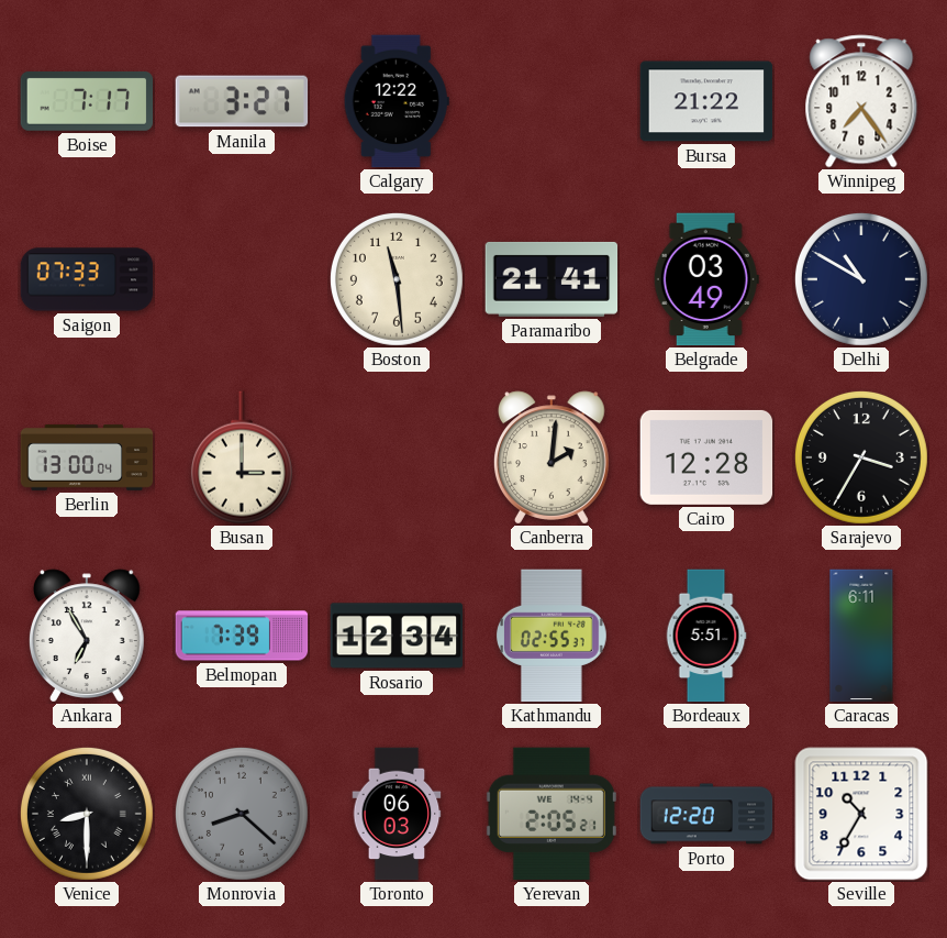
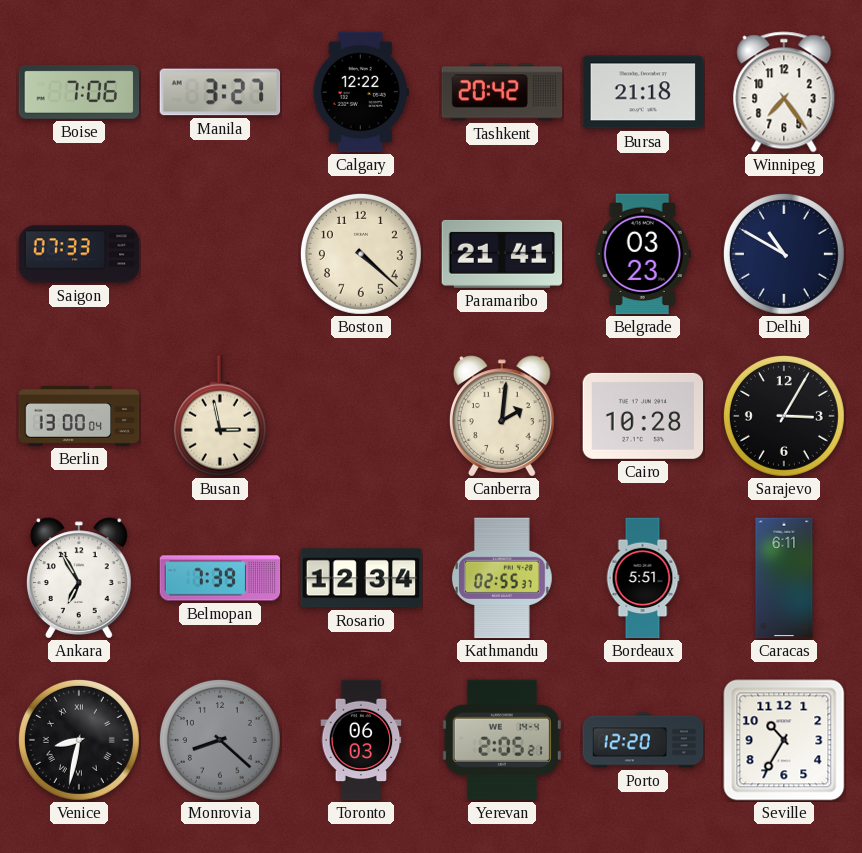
Boise: 7:17 -> 7:06
Tashkent: none -> 20:42
Bursa: 21:22 -> 21:18
Boston: 11:29 -> 4:22
Belgrade: 03:49 -> 03:23
Busan: 3:00 -> 2:58
Cairo: 12:28 -> 10:28
Sarajevo: 3:35 -> 3:05
Venice: 8:30 -> 8:32
